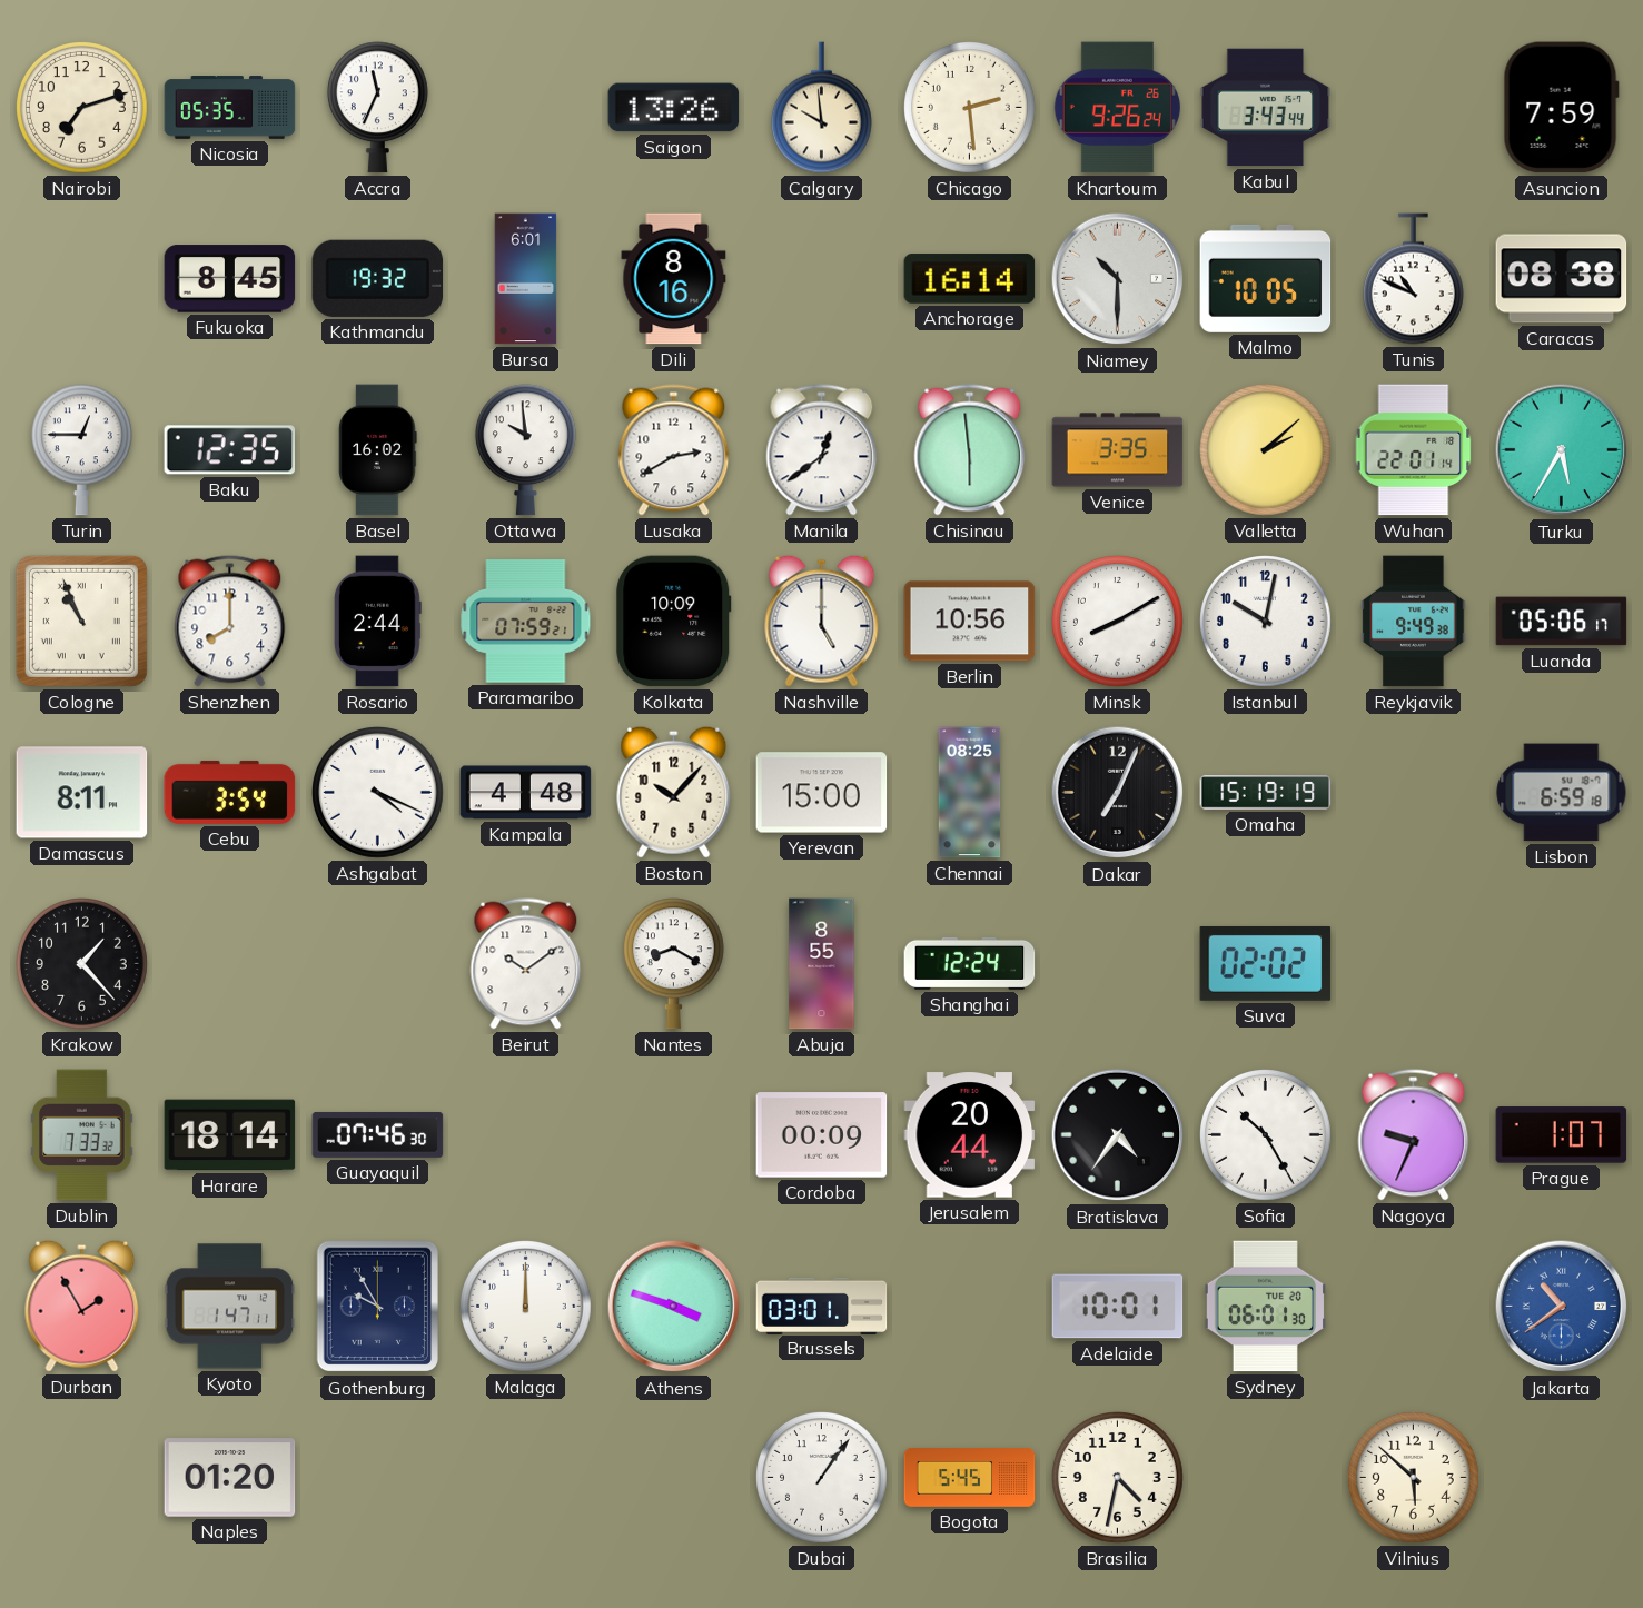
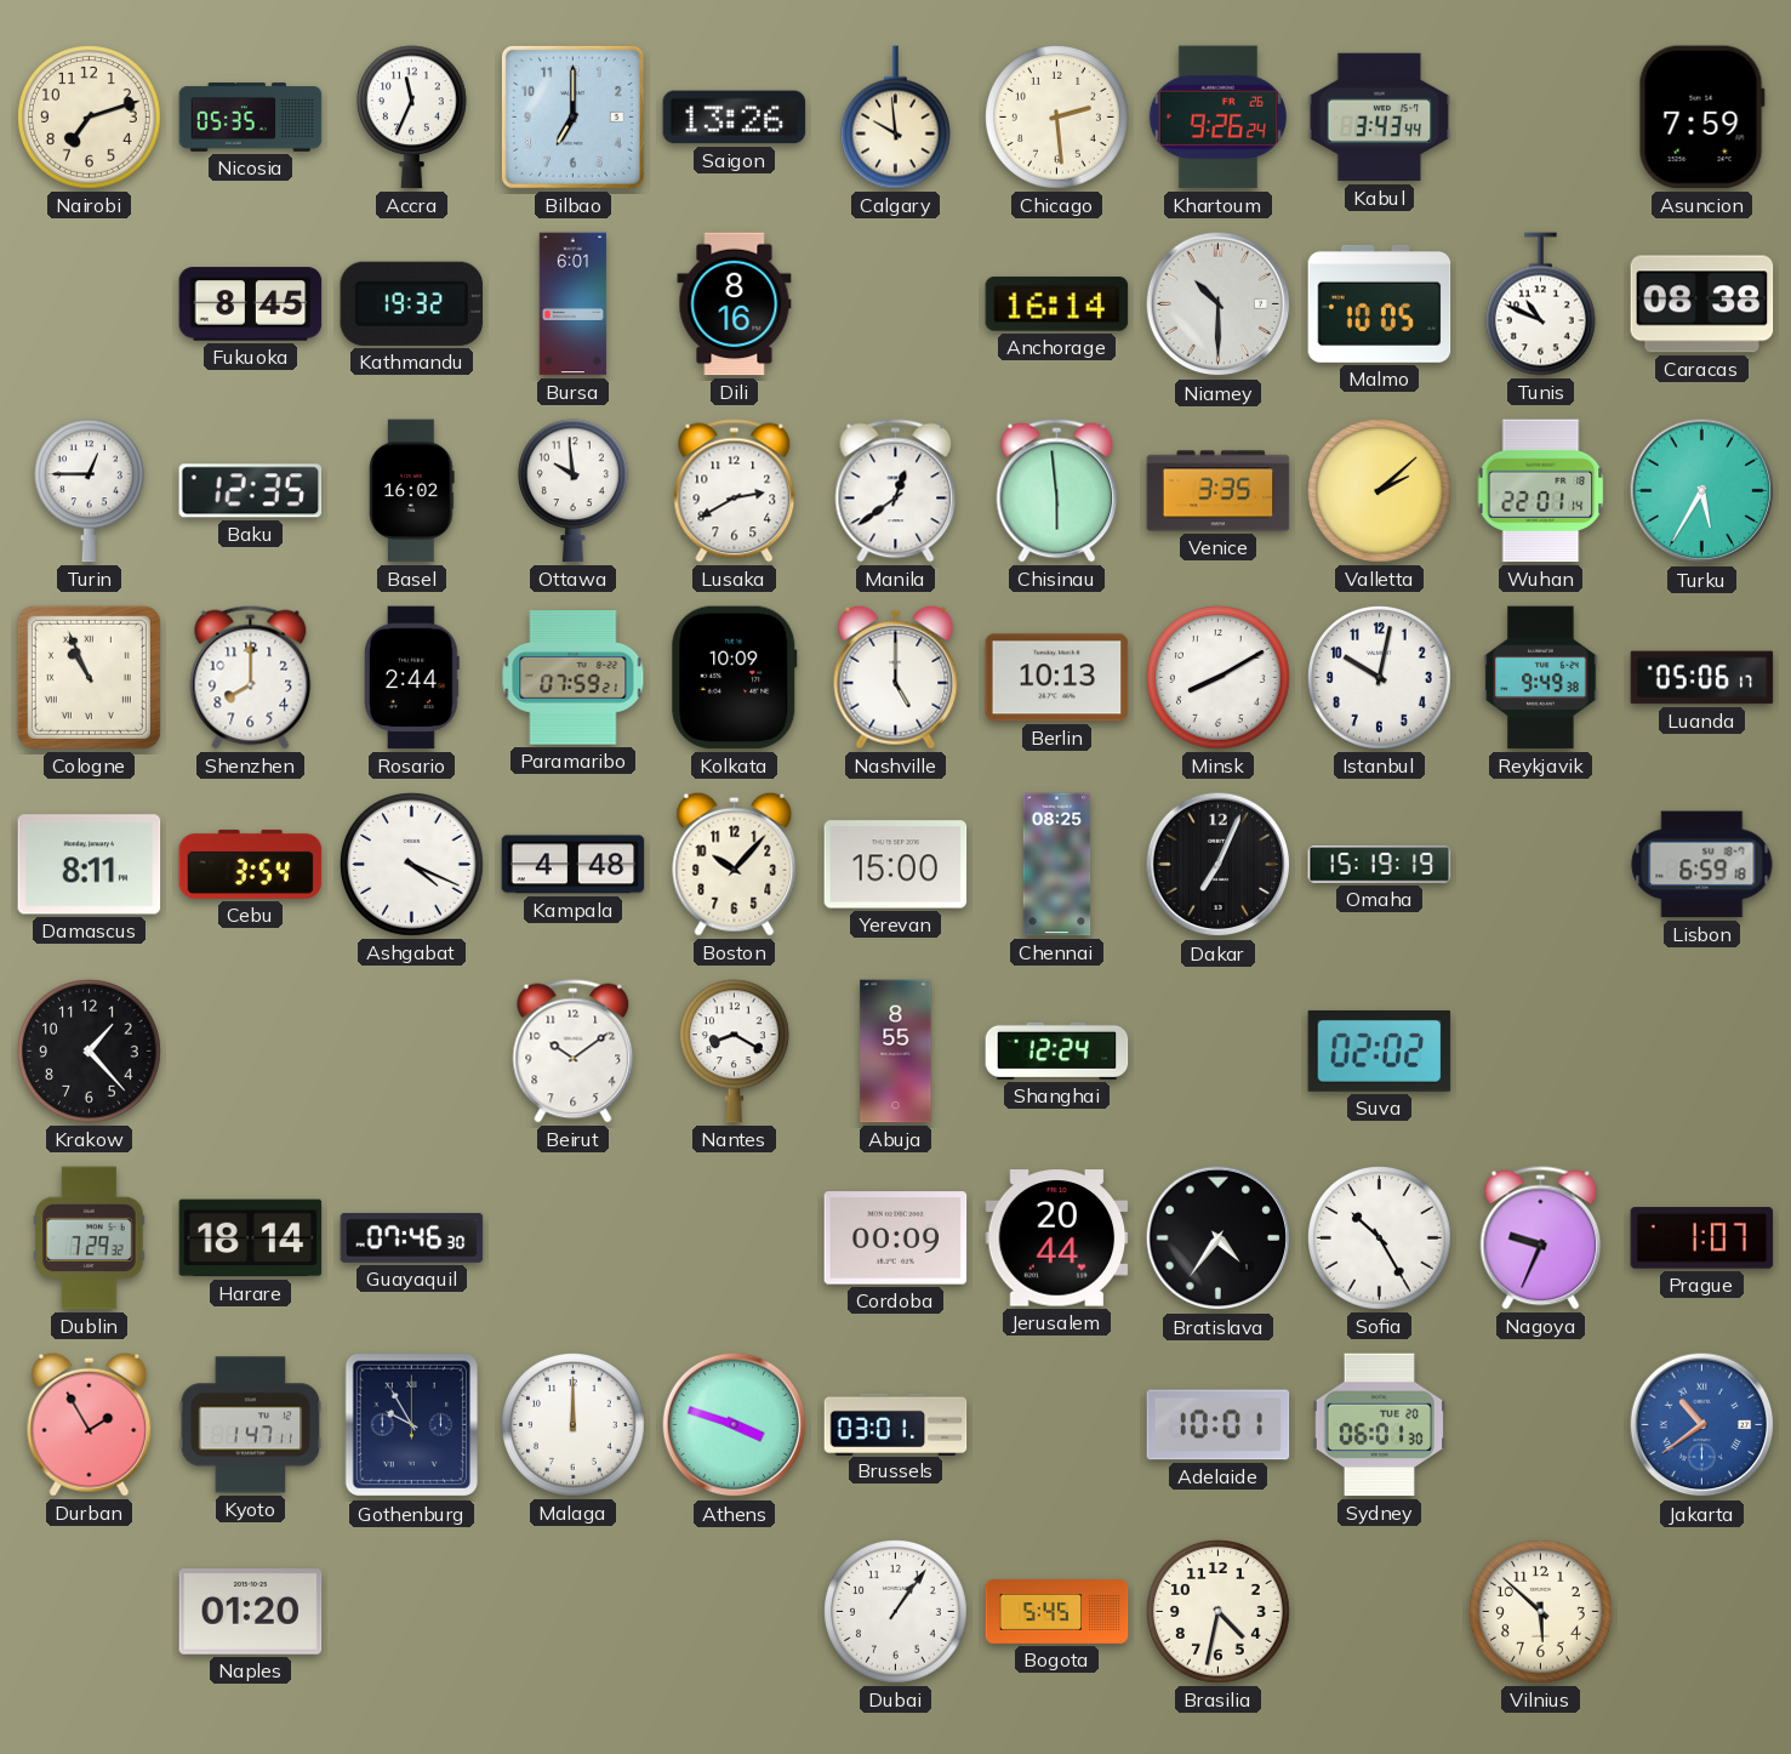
Bilbao: none -> 7:00
Berlin: 10:56 -> 10:13
Dublin: 7:33 -> 7:29
